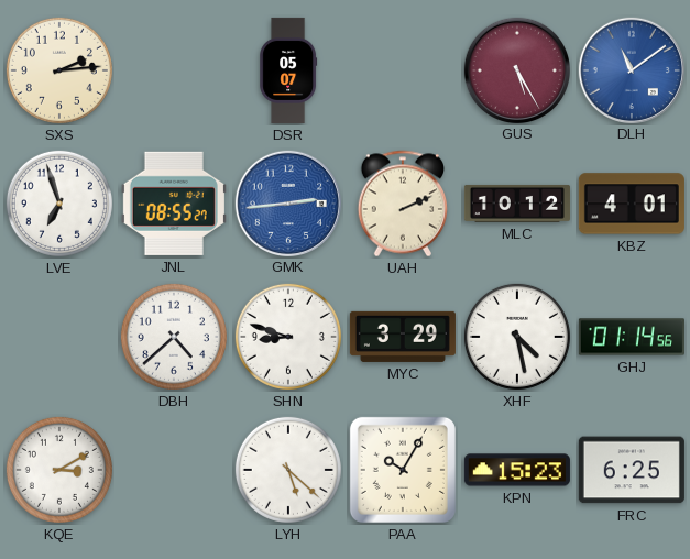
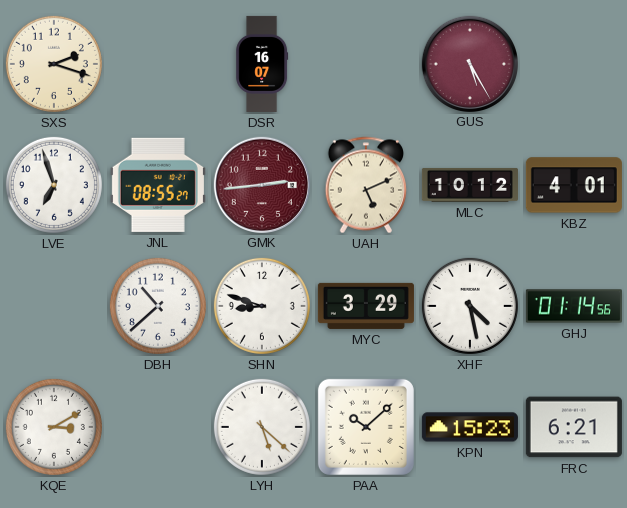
SXS: 2:14 -> 2:18
DSR: 05:07 -> 16:07
DLH: 11:09 -> none
GMK dial: blue -> burgundy
UAH: 2:11 -> 5:11
DBH: 4:38 -> 10:38
PAA: 10:05 -> 10:08
FRC: 6:25 -> 6:21
